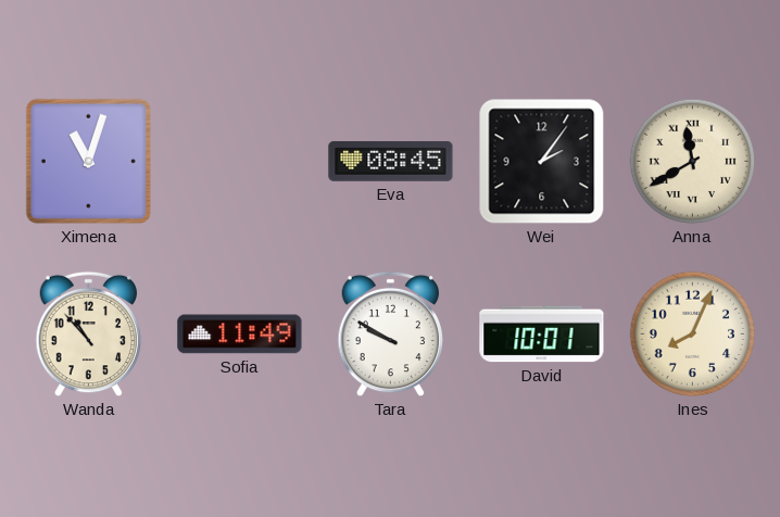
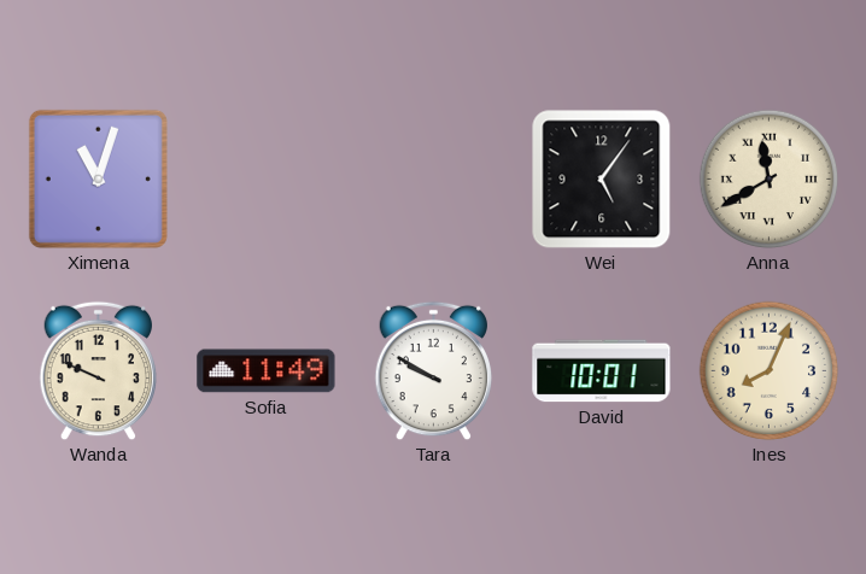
Eva: 08:45 -> none
Wei: 2:06 -> 5:06
Wanda: 10:53 -> 9:49
